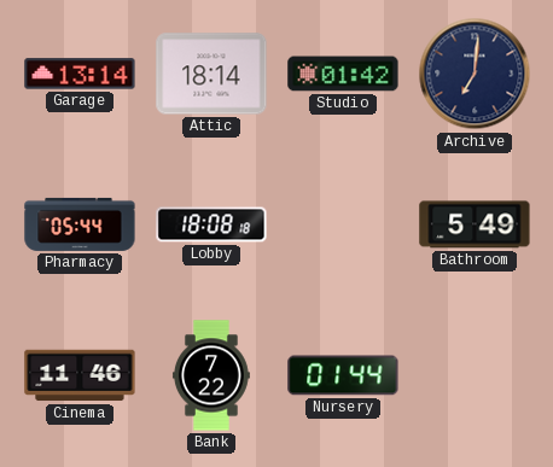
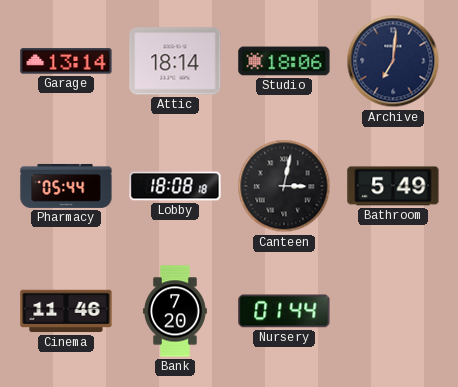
Studio: 01:42 -> 18:06
Canteen: none -> 3:02
Bank: 7:22 -> 7:20
